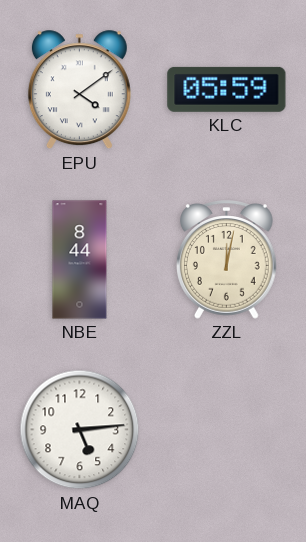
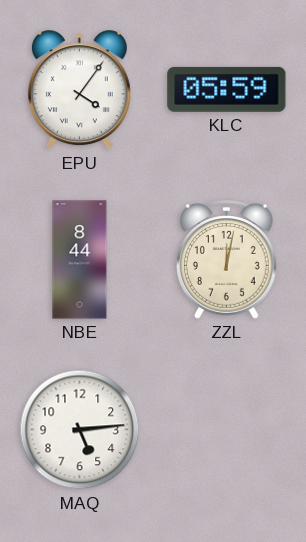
EPU: 4:09 -> 4:06
